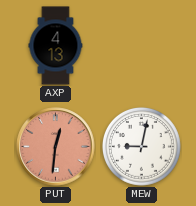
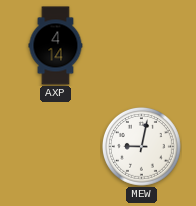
AXP: 4:13 -> 4:14
PUT: 12:31 -> none
